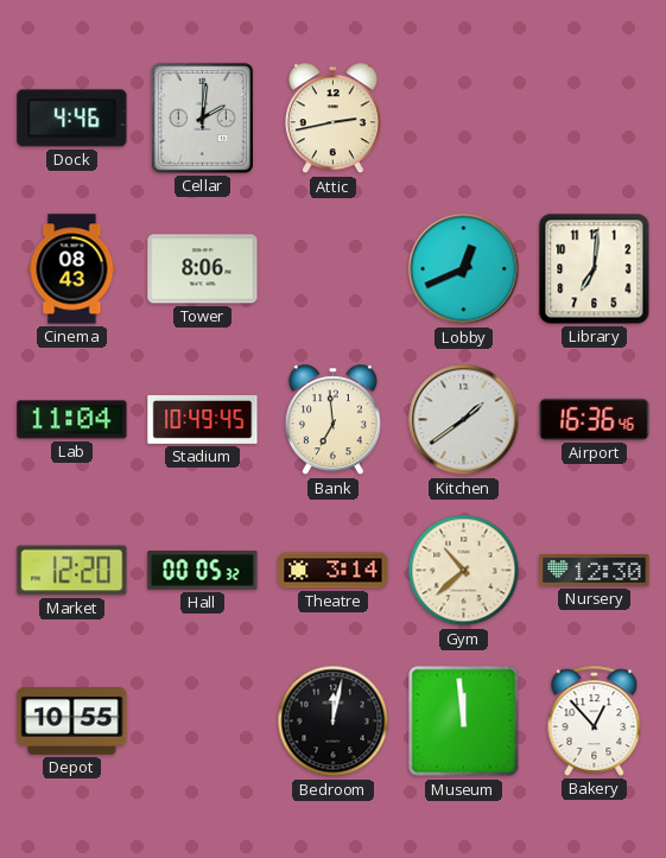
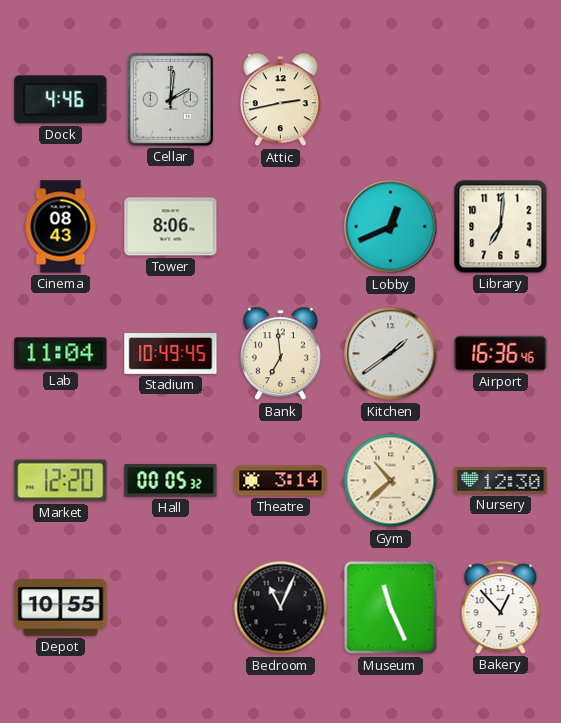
Bedroom: 12:02 -> 11:04
Museum: 11:59 -> 11:26
